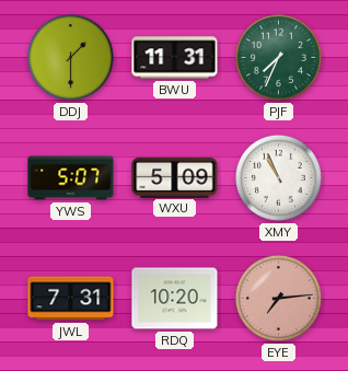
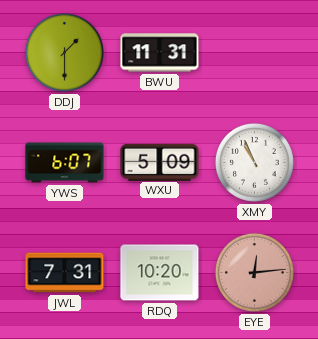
PJF: 7:34 -> none
YWS: 5:07 -> 6:07
EYE: 7:14 -> 12:14
